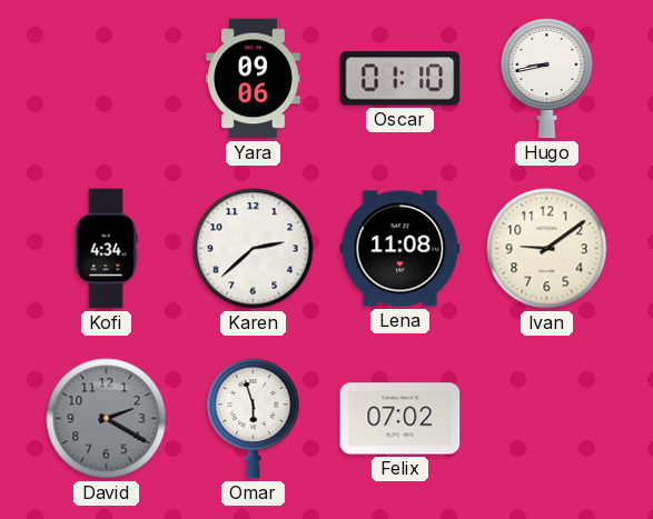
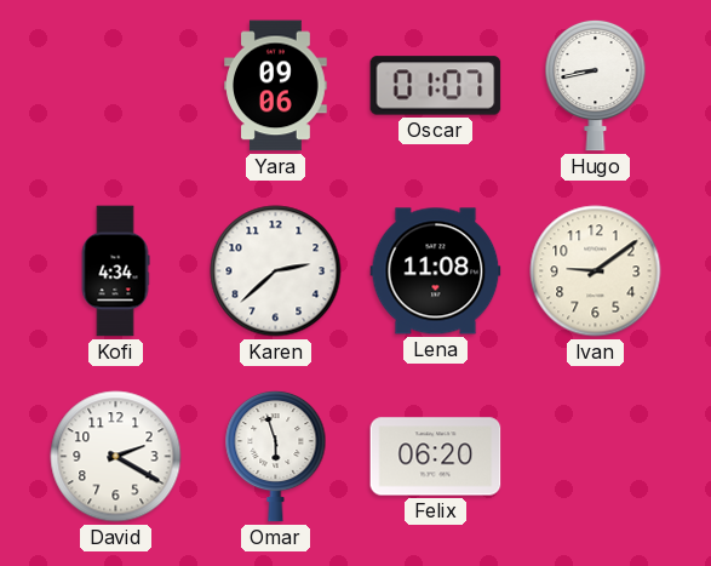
Oscar: 01:10 -> 01:07
David dial: grey -> white
Felix: 07:02 -> 06:20
